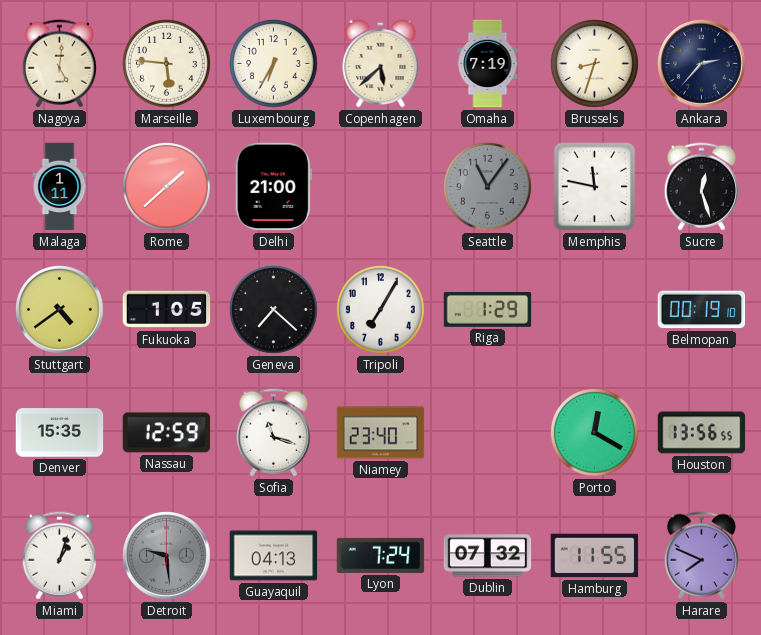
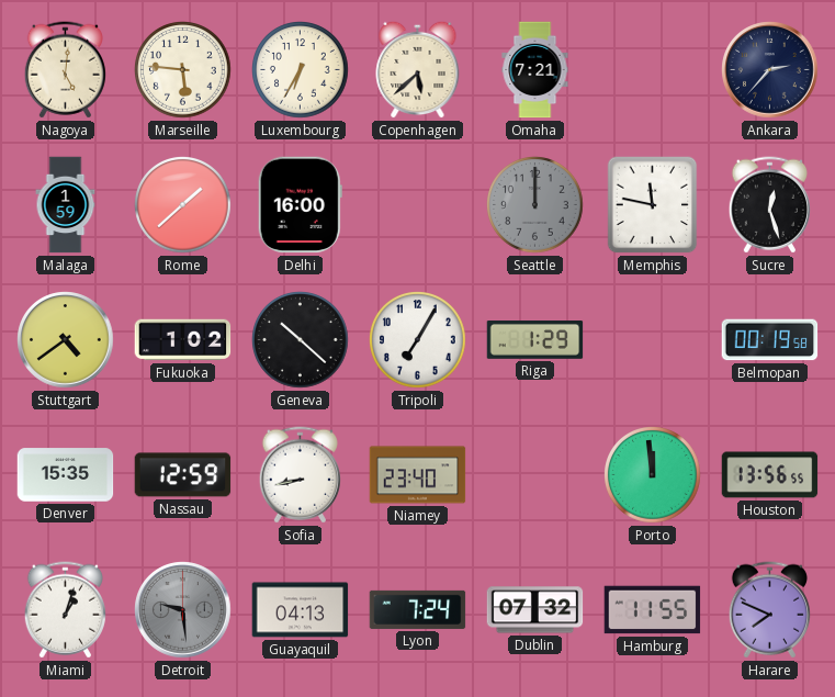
Omaha: 7:19 -> 7:21
Brussels: 8:33 -> none
Malaga: 1:11 -> 1:59
Delhi: 21:00 -> 16:00
Seattle: 11:06 -> 12:00
Fukuoka: 1:05 -> 1:02
Geneva: 7:22 -> 10:22
Belmopan: 00:19:10 -> 00:19:58
Sofia: 11:18 -> 8:43
Porto: 12:20 -> 11:59
